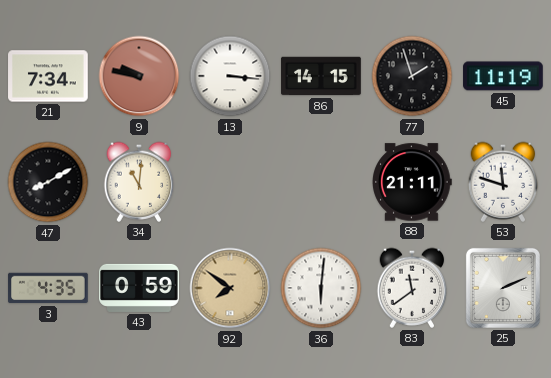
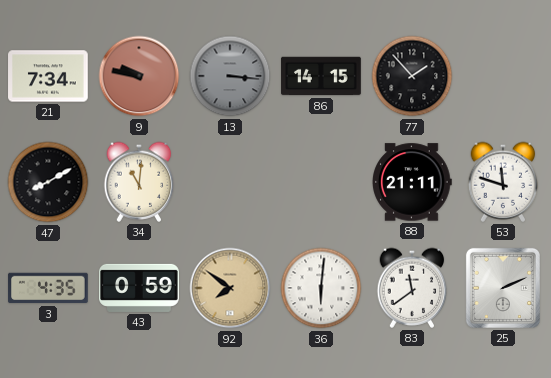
13 dial: white -> grey
77: 1:57 -> 1:53
45: 11:19 -> none
